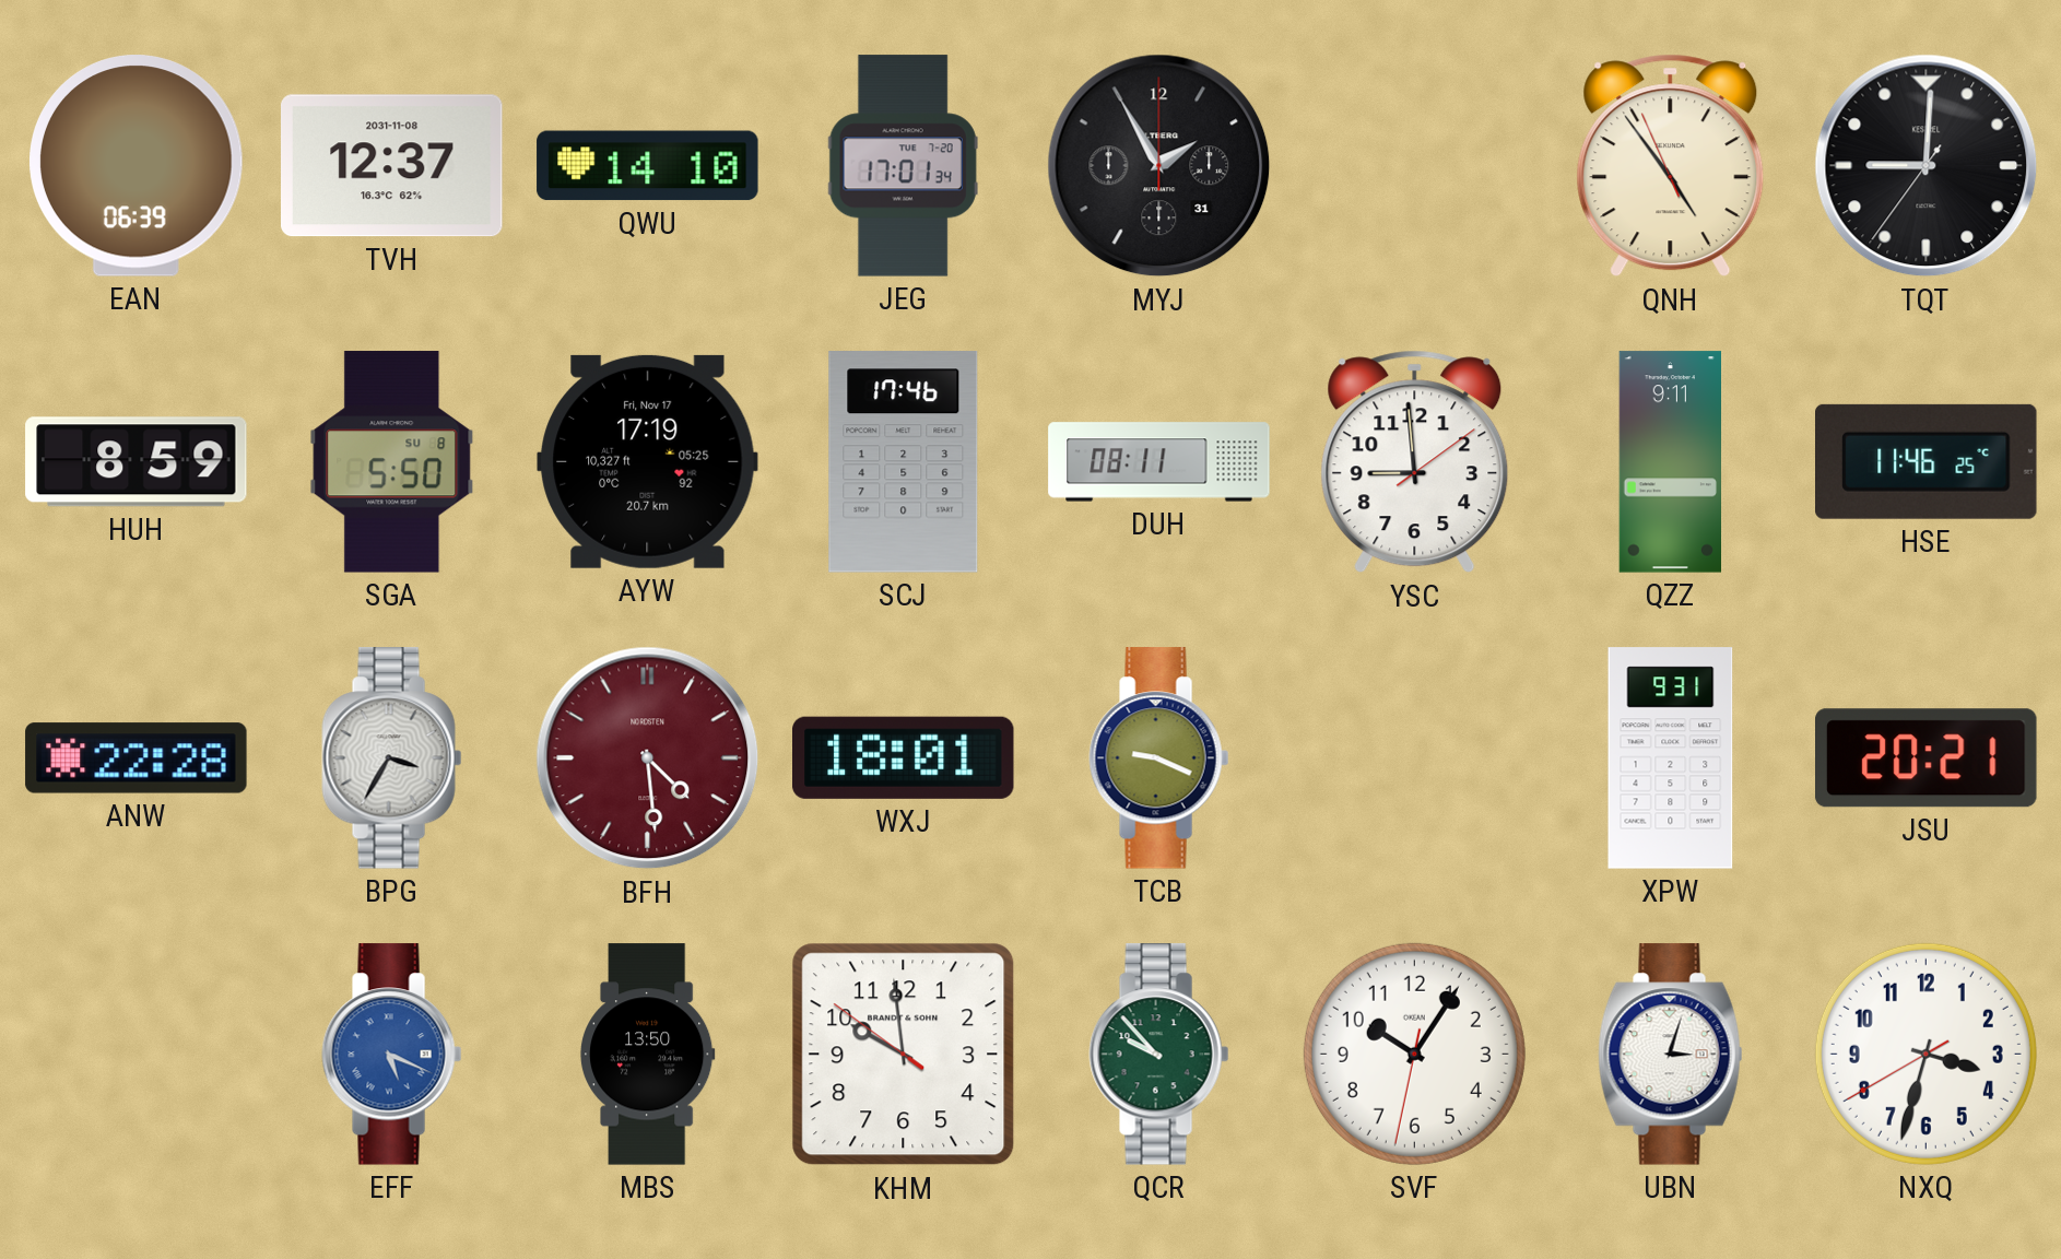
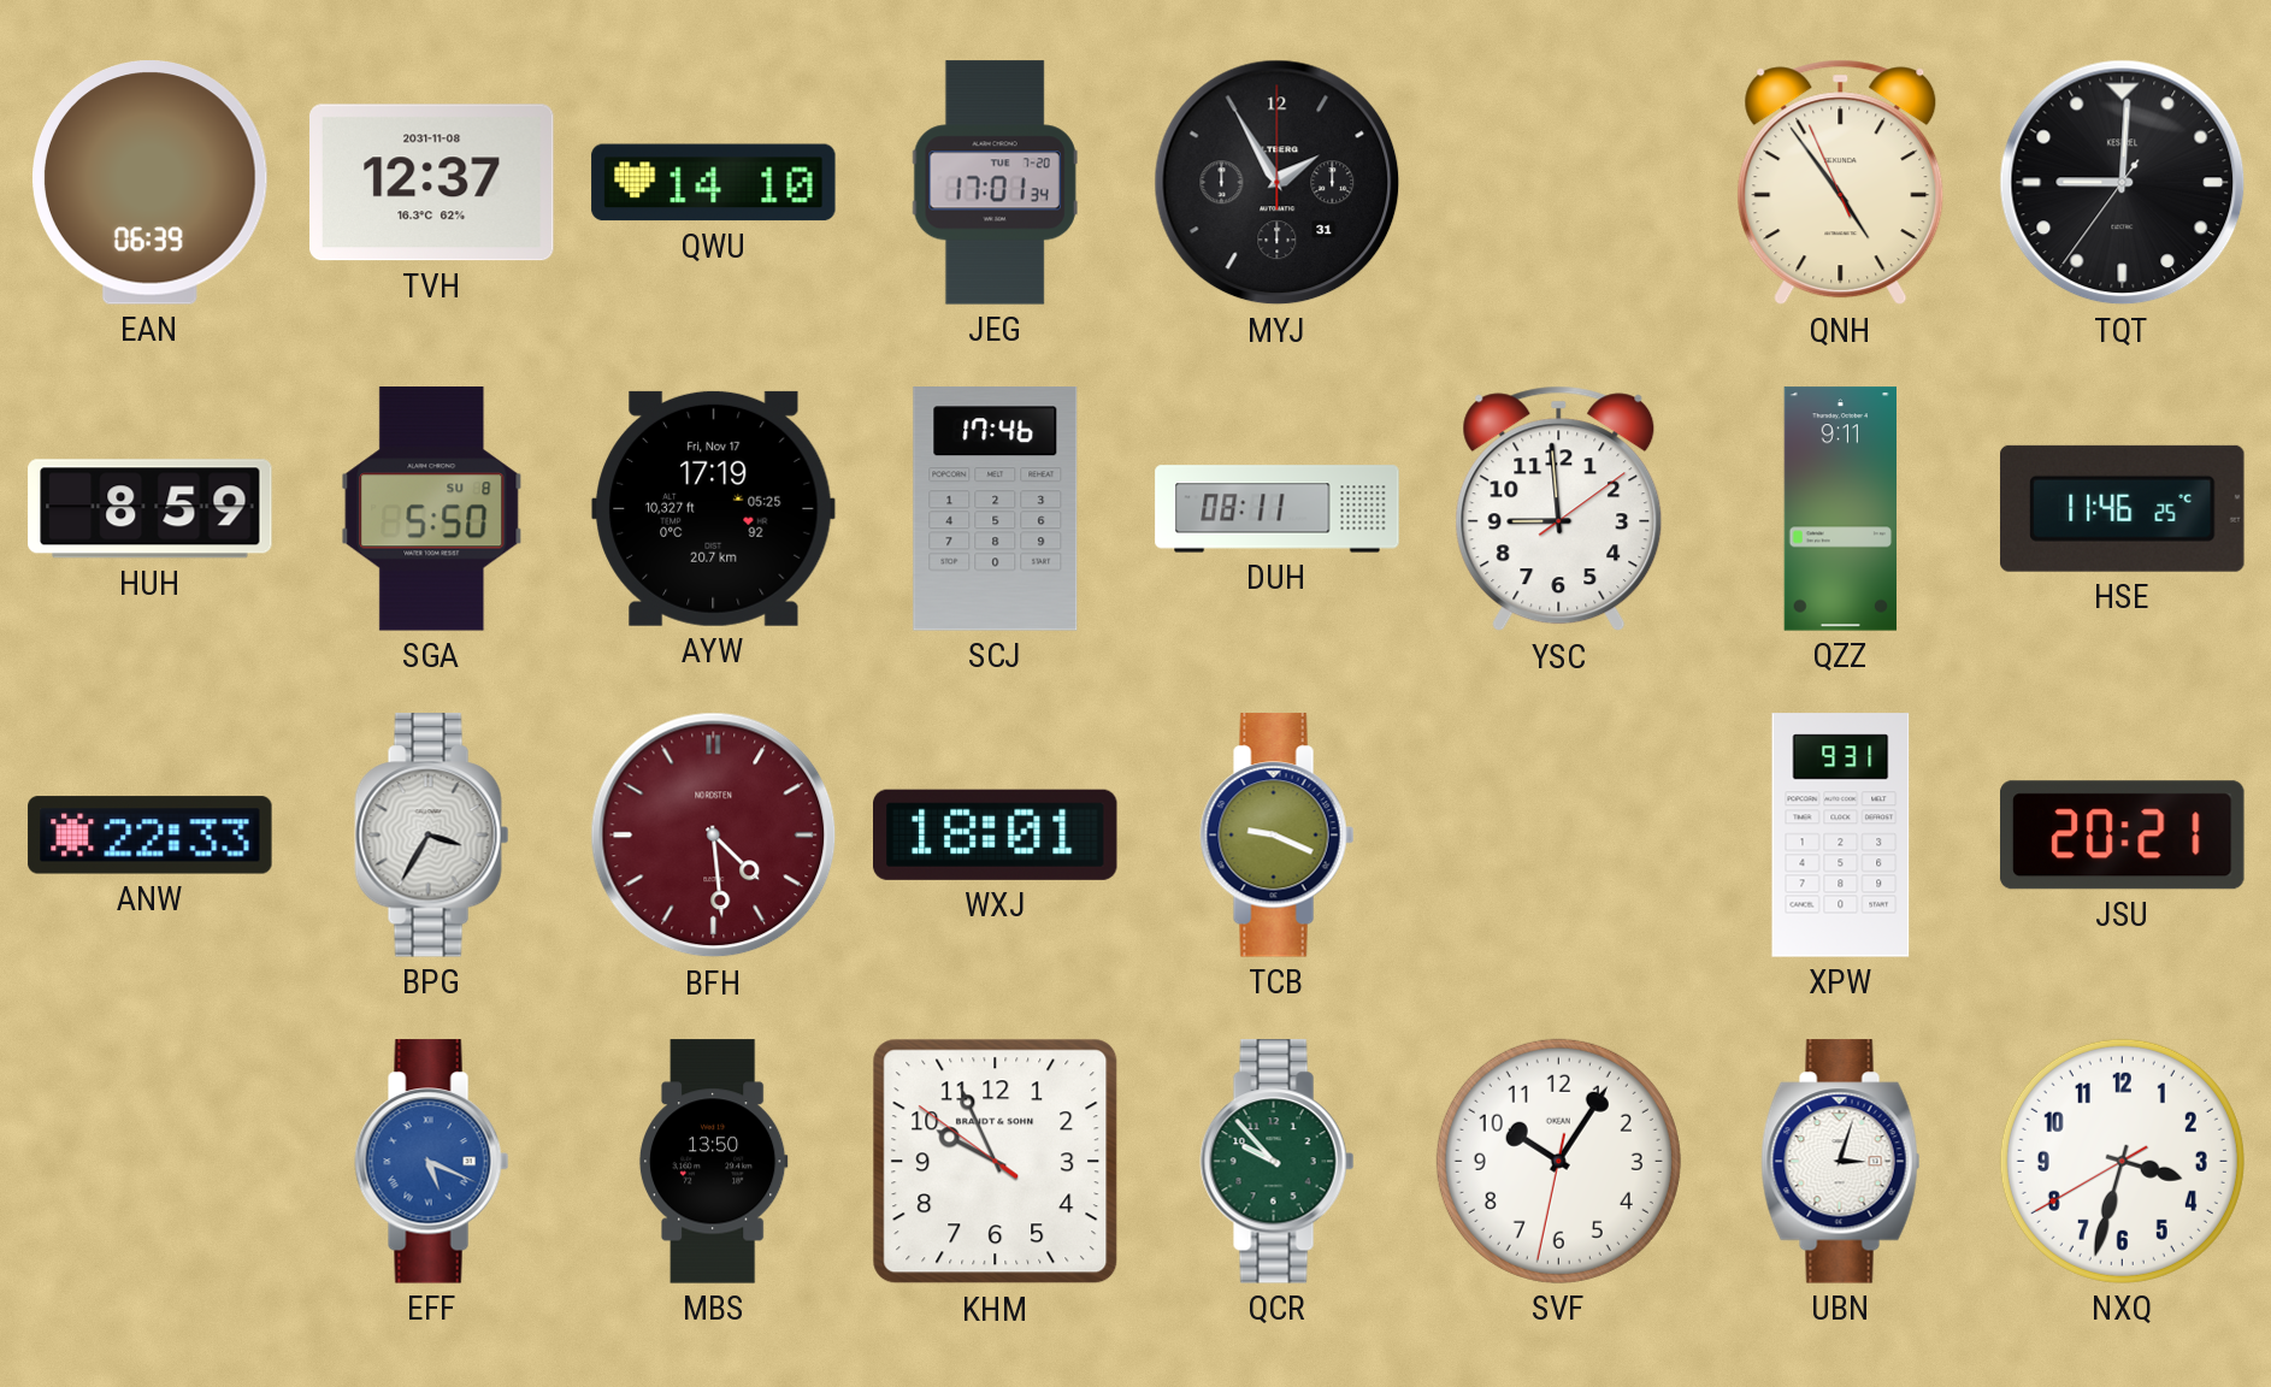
ANW: 22:28 -> 22:33
KHM: 9:58 -> 9:55
